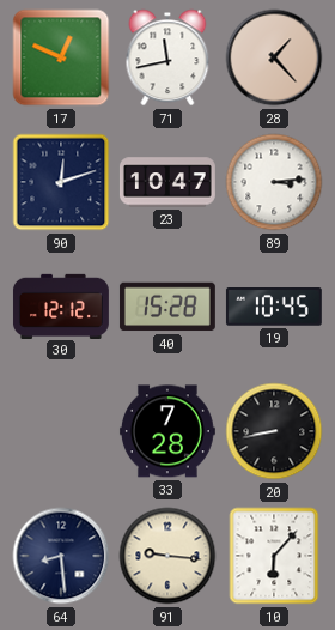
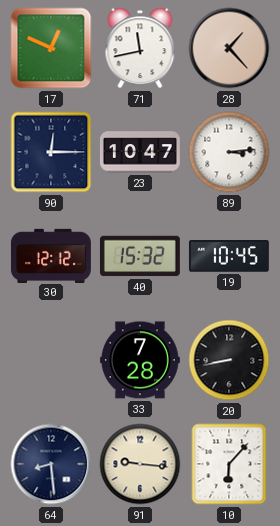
90: 12:12 -> 12:15
40: 15:28 -> 15:32
